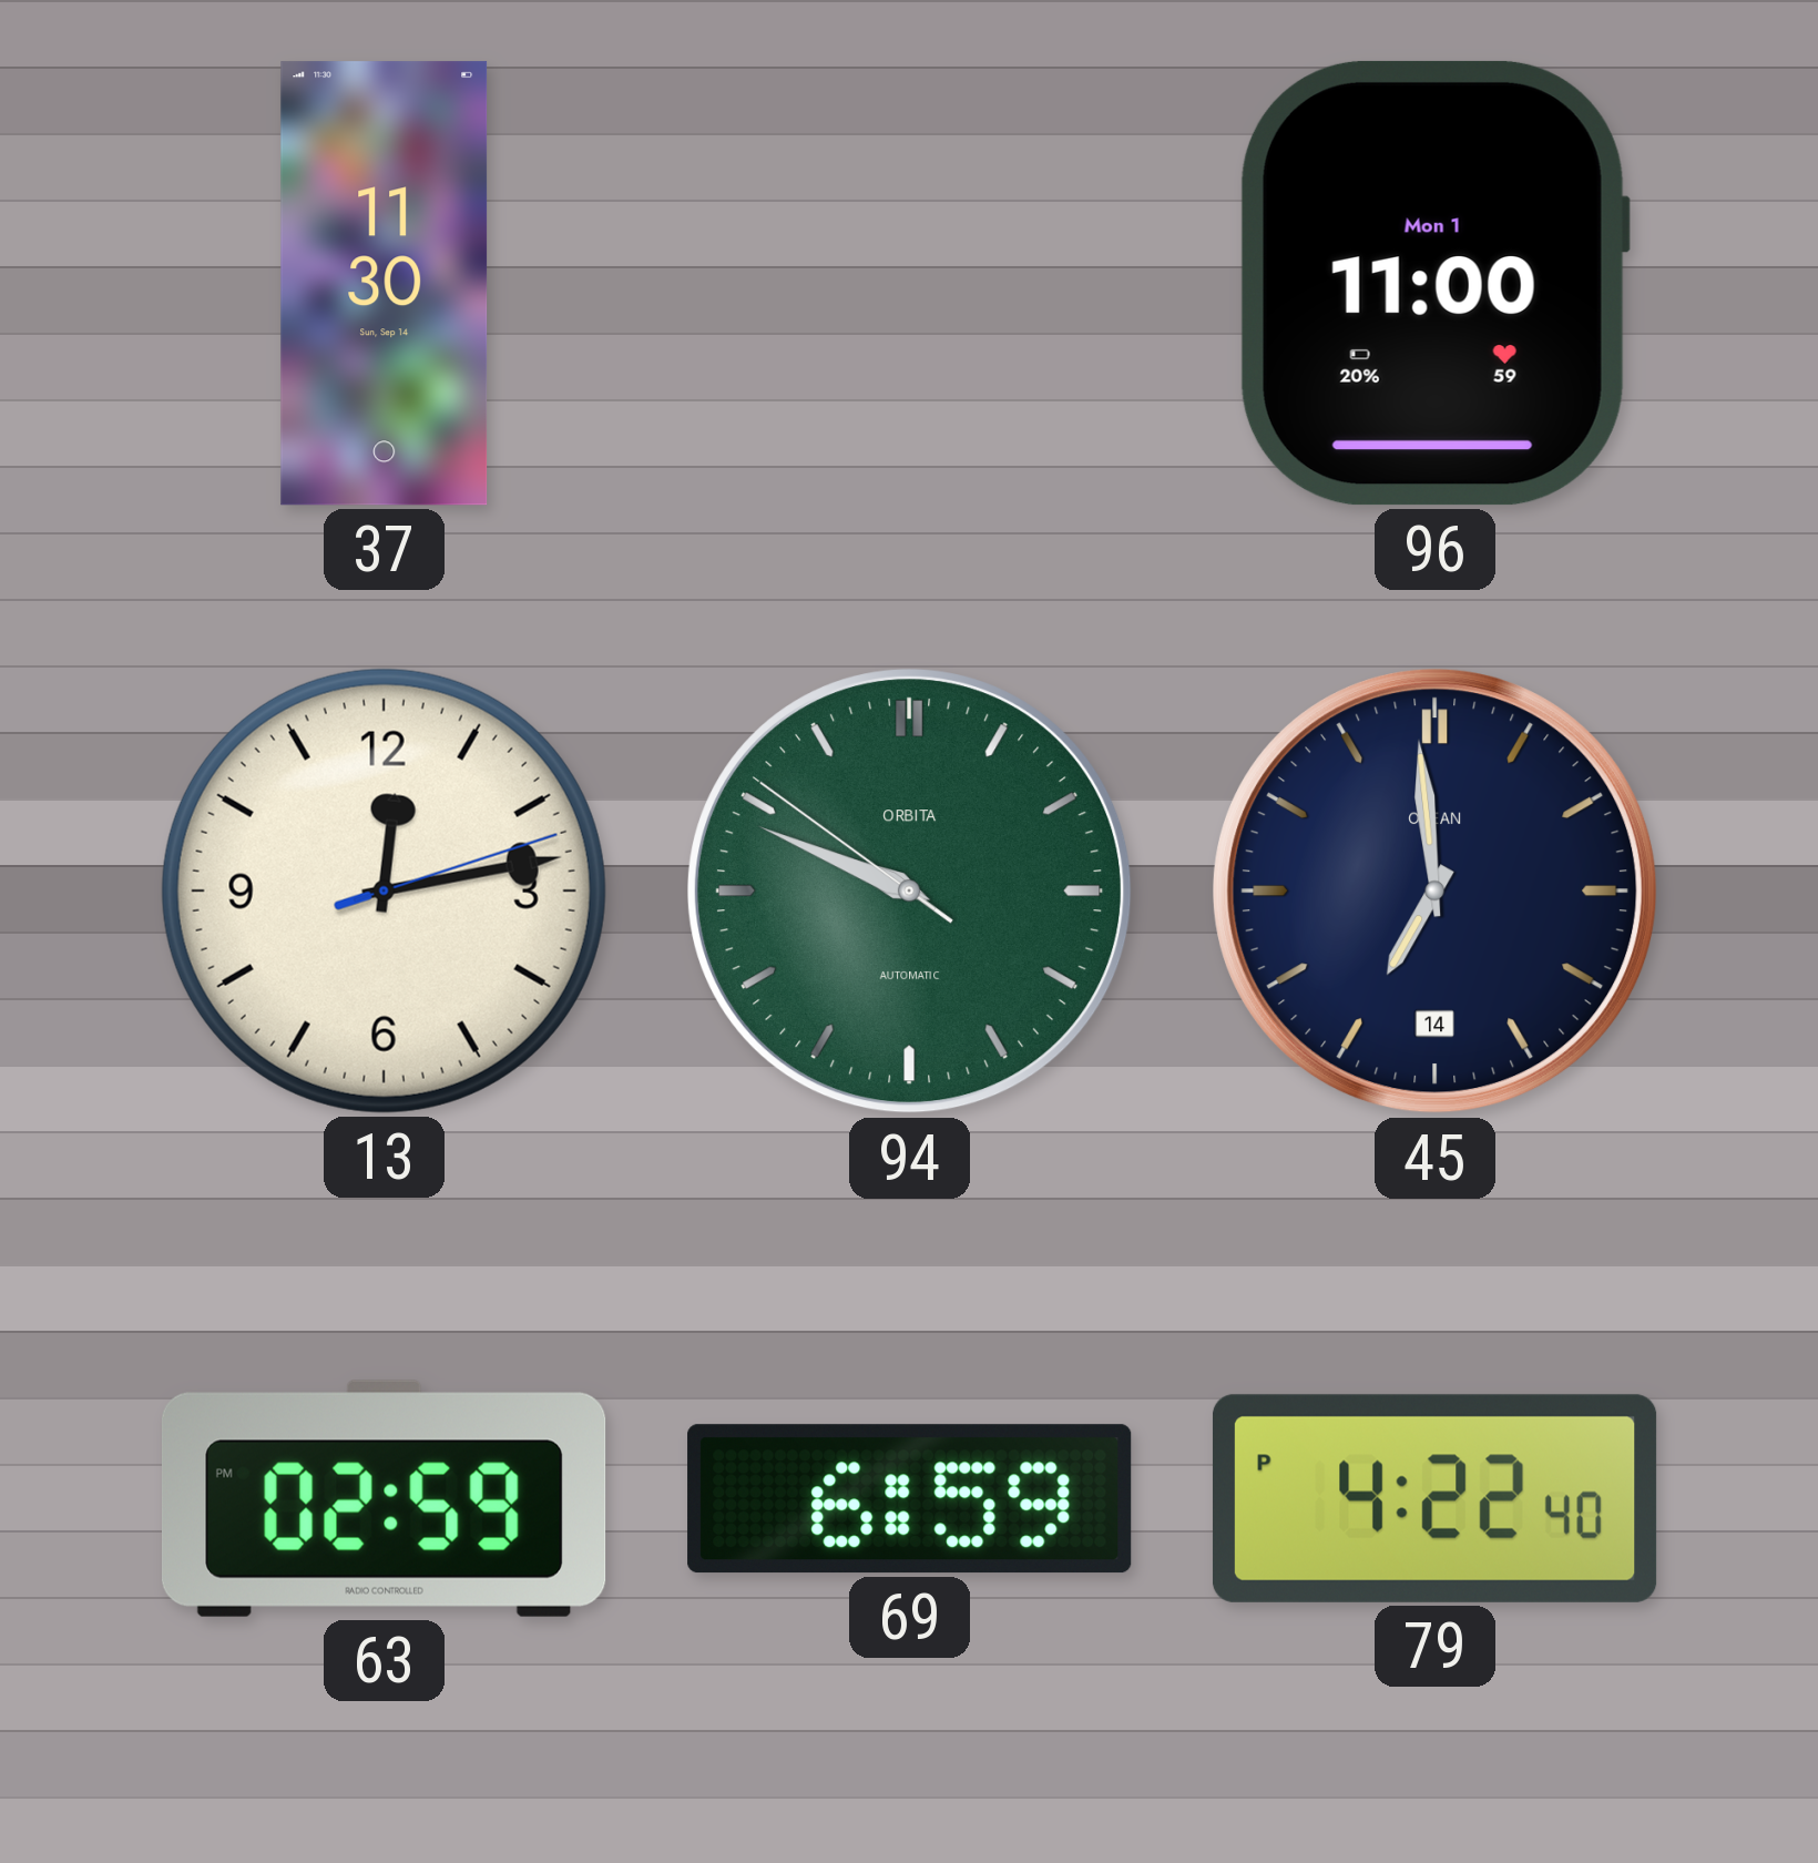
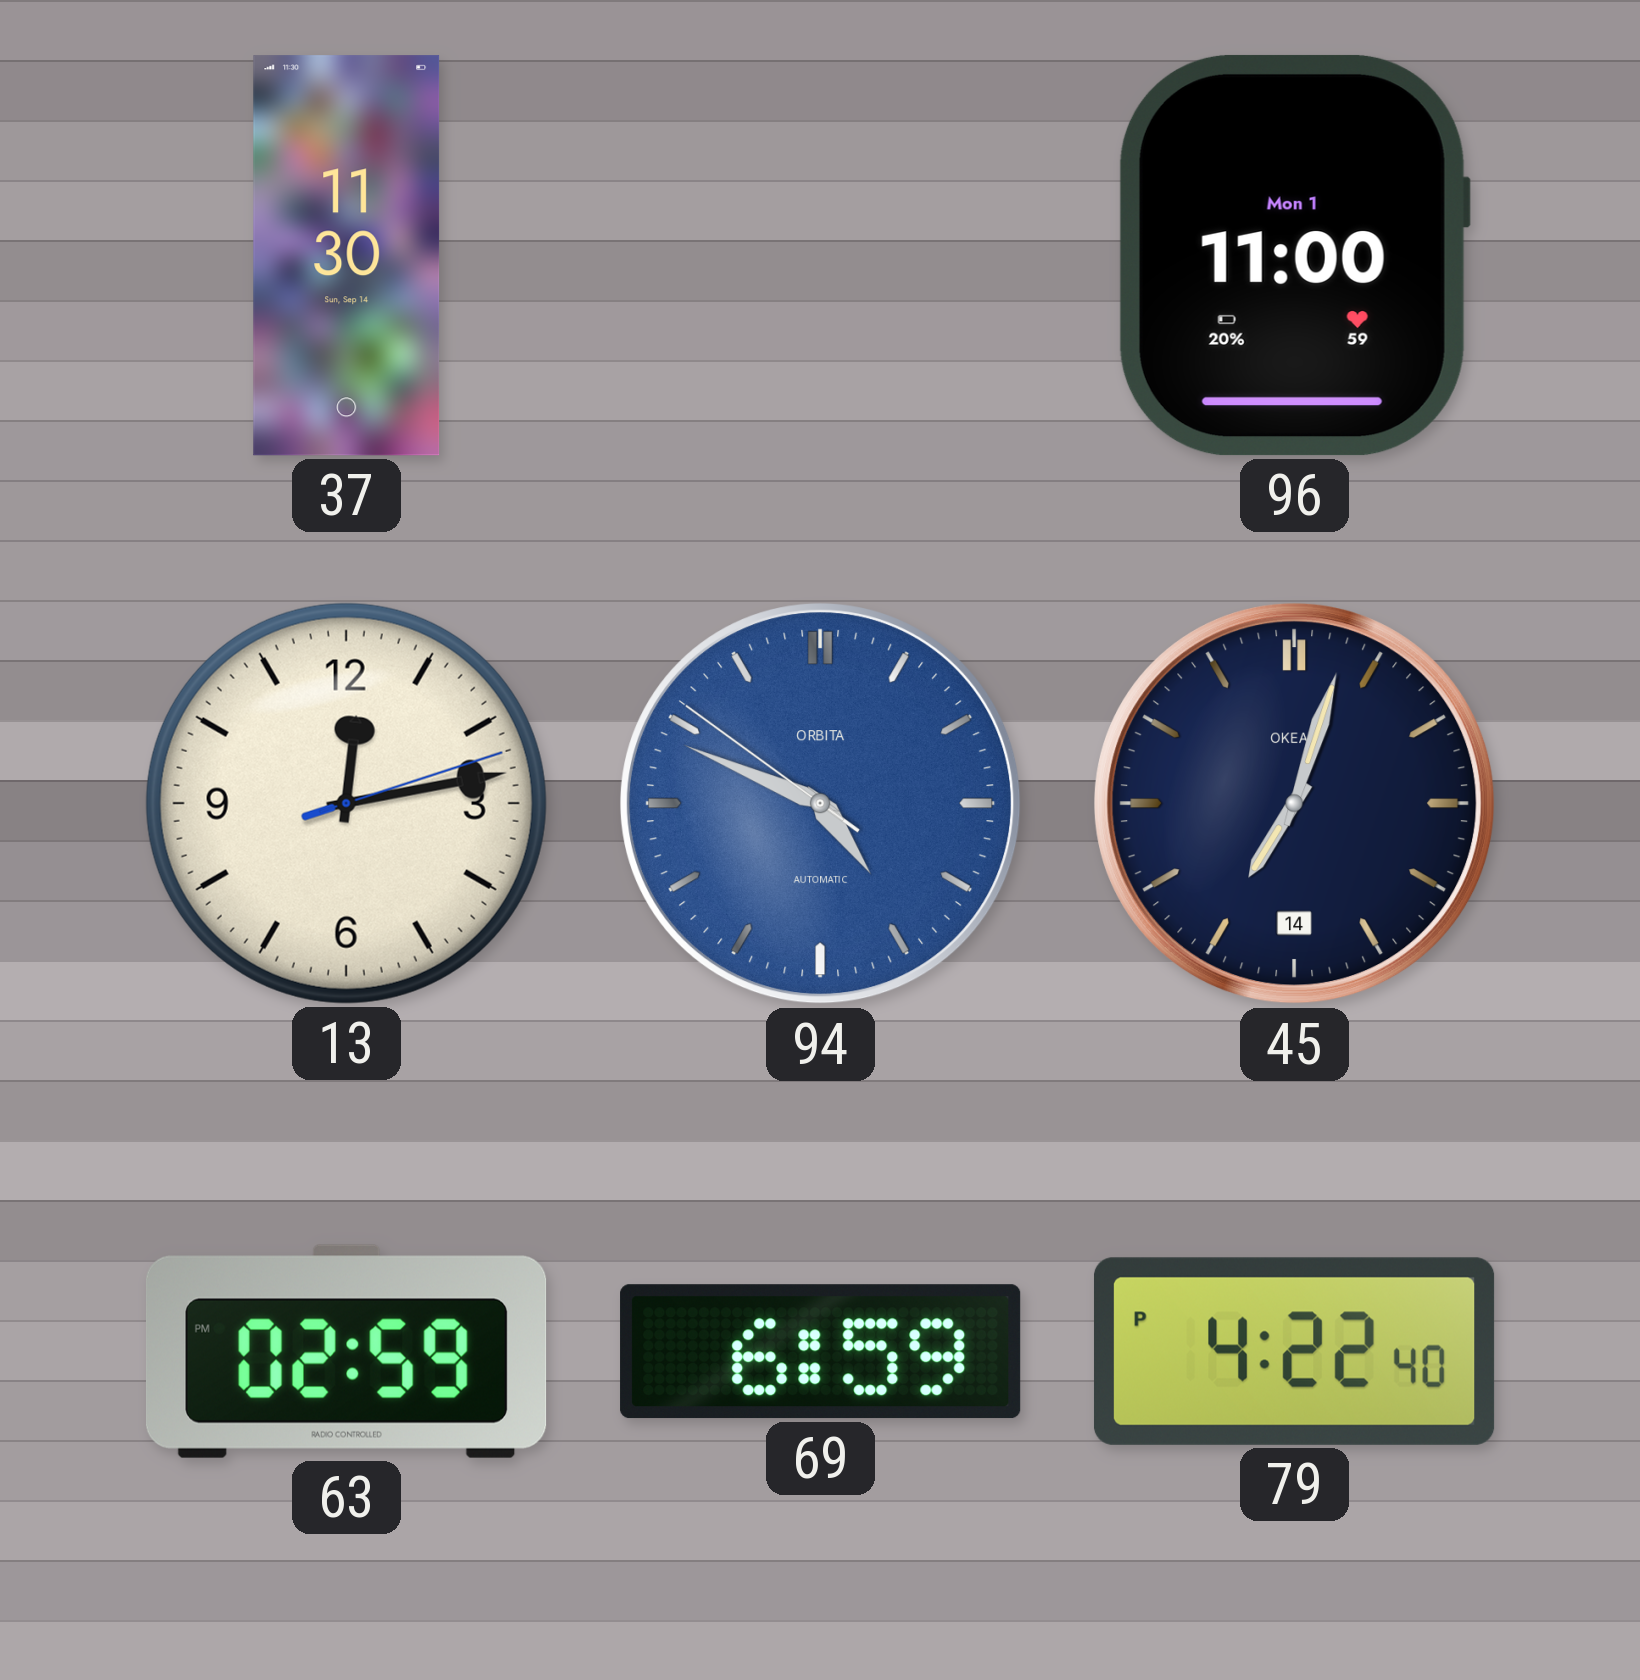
94: 9:48 -> 4:48
94 dial: green -> blue
45: 6:59 -> 7:03
